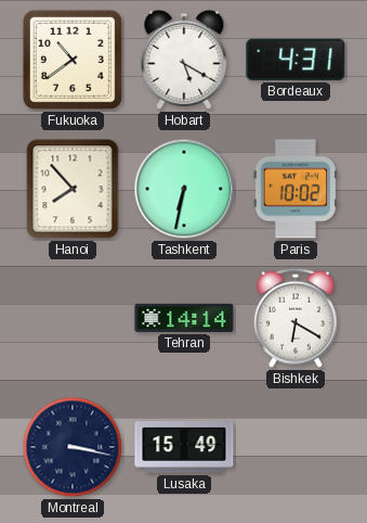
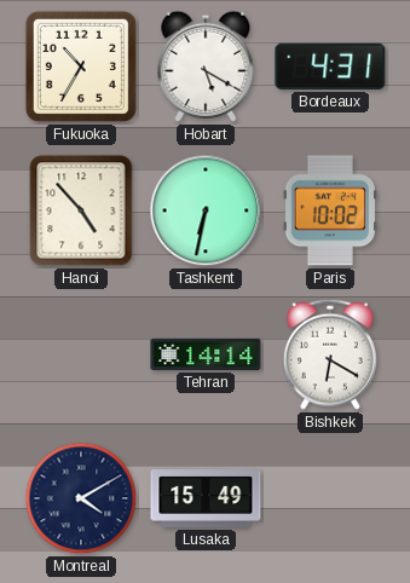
Fukuoka: 10:39 -> 10:35
Hanoi: 7:53 -> 4:53
Montreal: 3:17 -> 4:10
